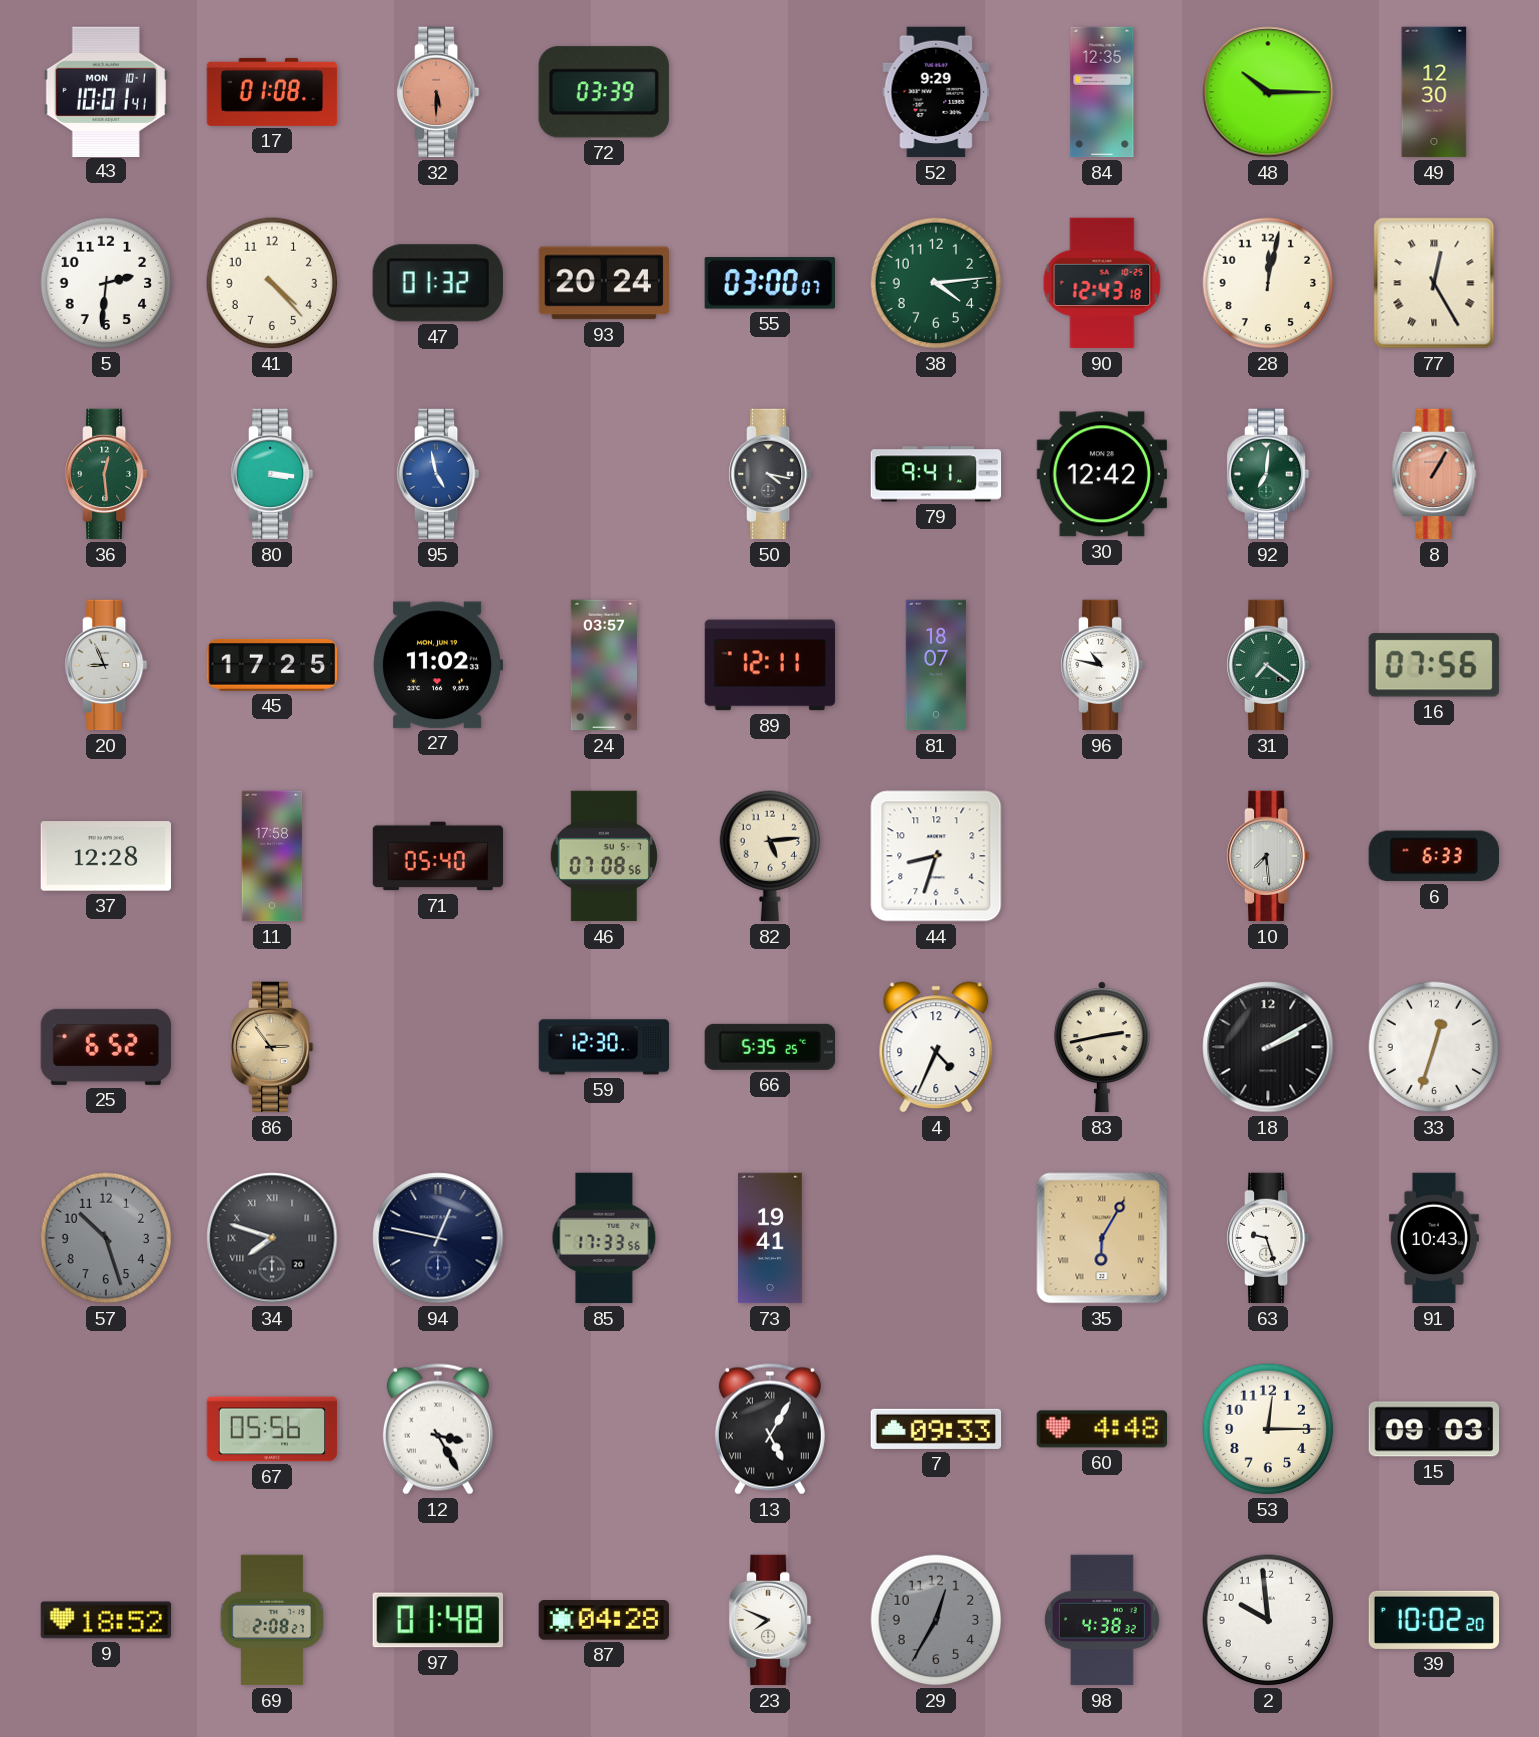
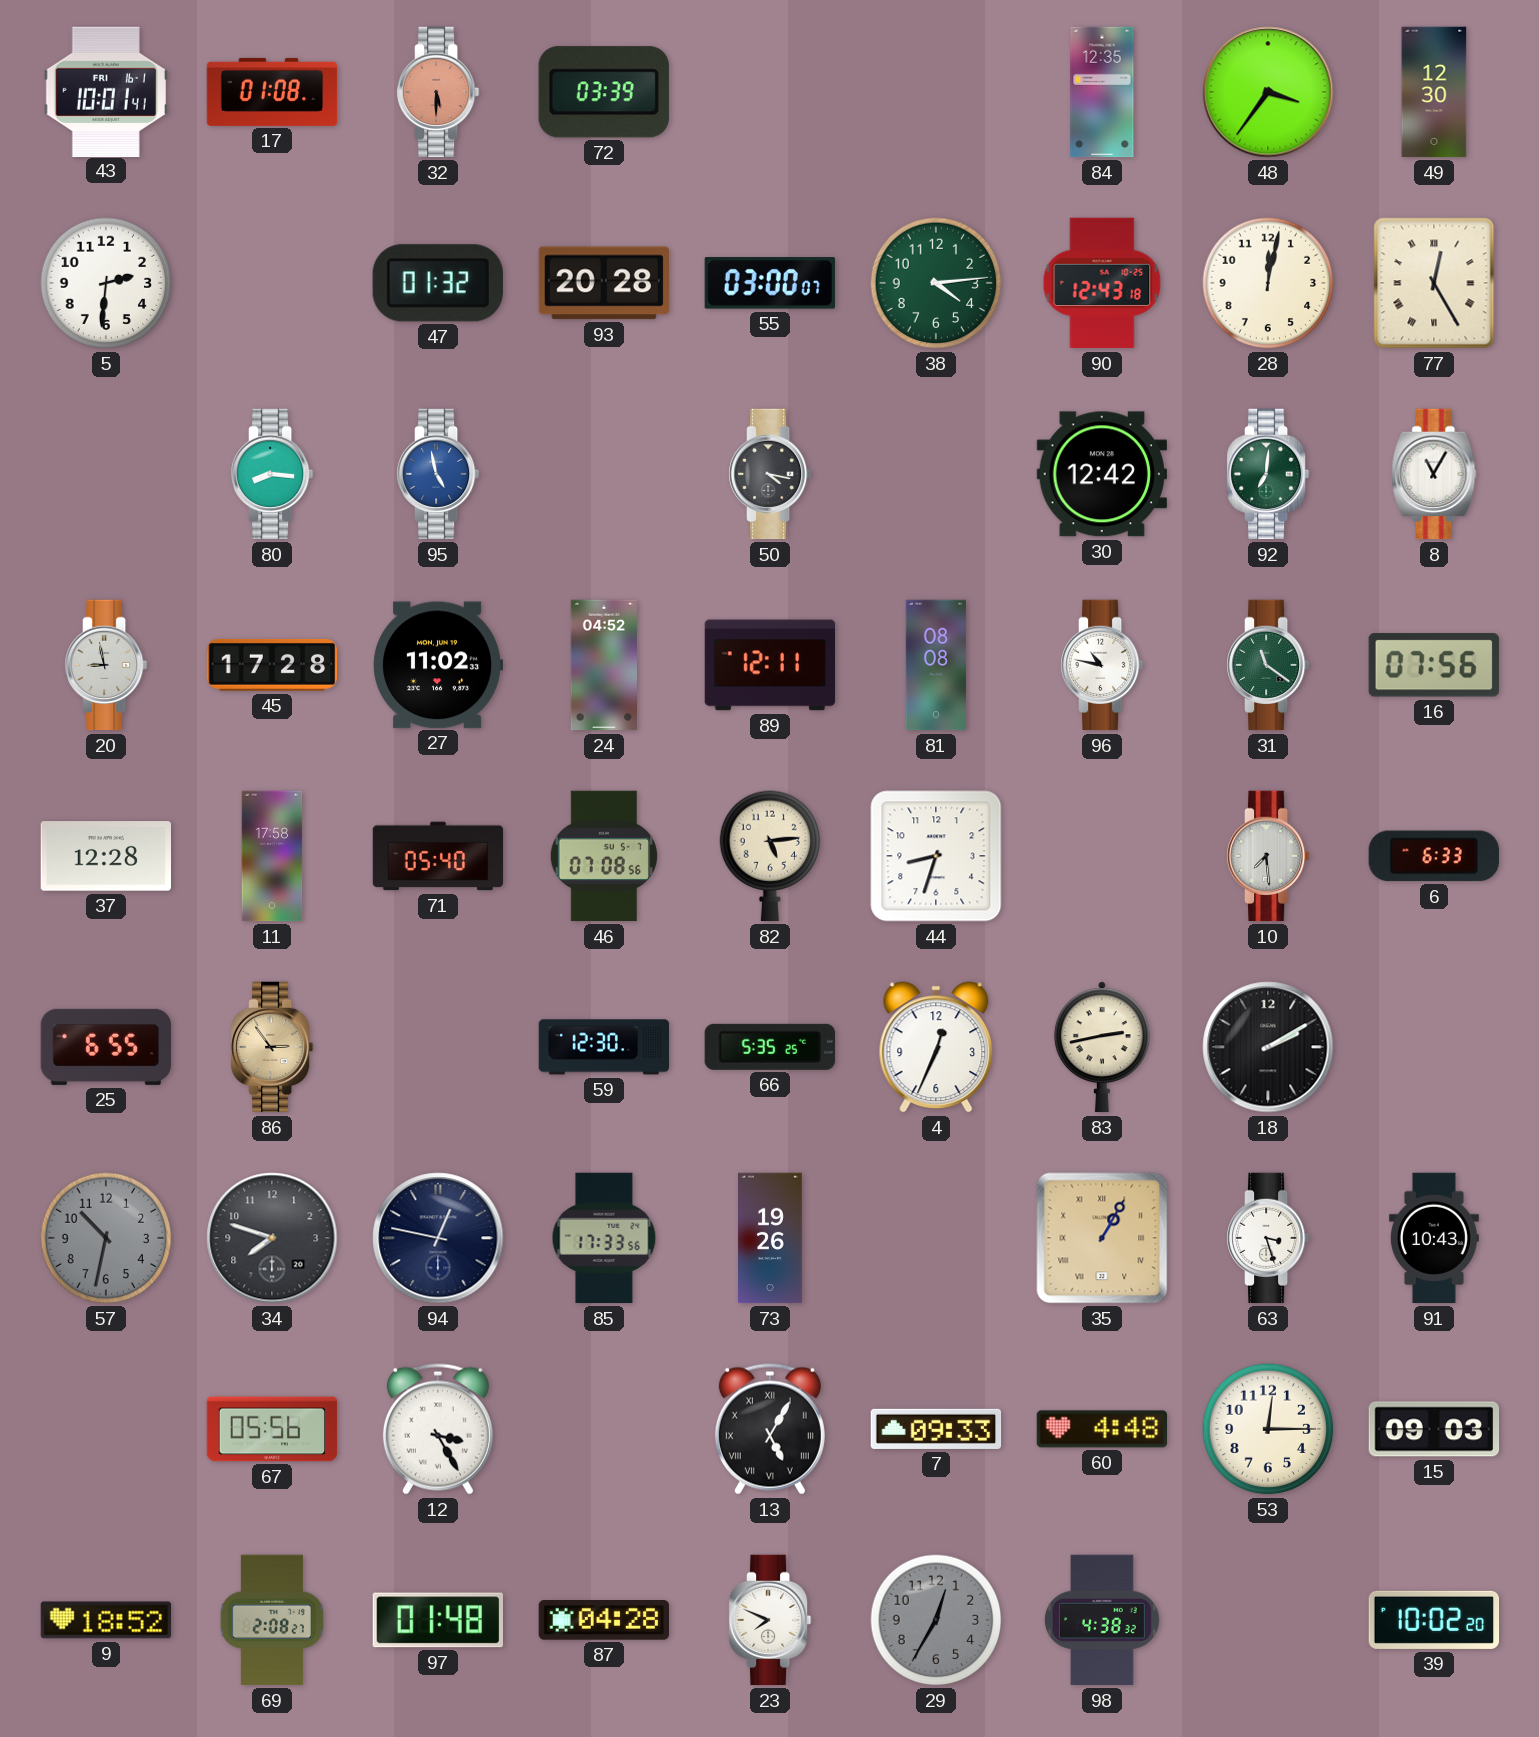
43 date: MON 10-1 -> FRI 16-1
52: 9:29 -> none
48: 10:15 -> 3:36
41: 4:23 -> none
93: 20:24 -> 20:28
36: 12:29 -> none
80: 3:16 -> 8:16
79: 9:41 -> none
8: 1:05 -> 11:05
8 dial: salmon -> white
20: 8:56 -> 8:58
45: 17:25 -> 17:28
24: 03:57 -> 04:52
81: 18:07 -> 08:08
31: 7:21 -> 11:21
25: 6:52 -> 6:55
4: 4:34 -> 12:34
33: 12:33 -> none
57: 10:27 -> 10:32
34 numerals: Roman -> Arabic
73: 19:41 -> 19:26
35: 6:05 -> 1:05
63: 9:27 -> 3:27
2: 9:59 -> none
